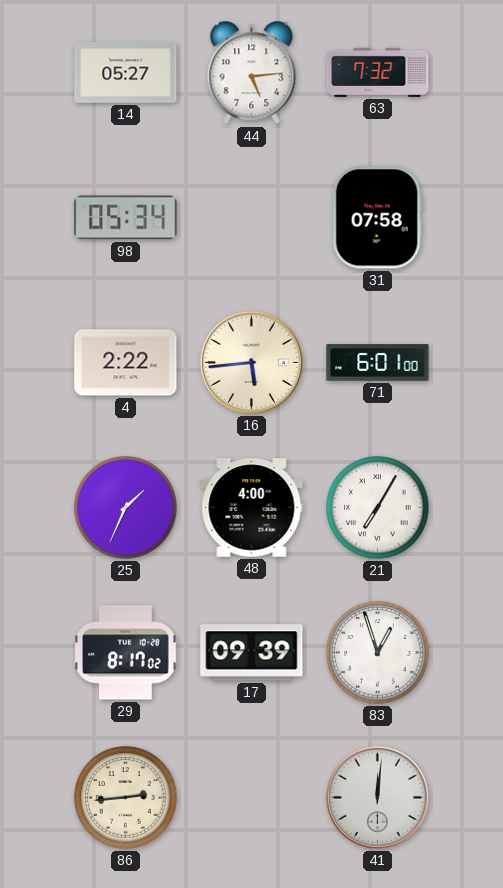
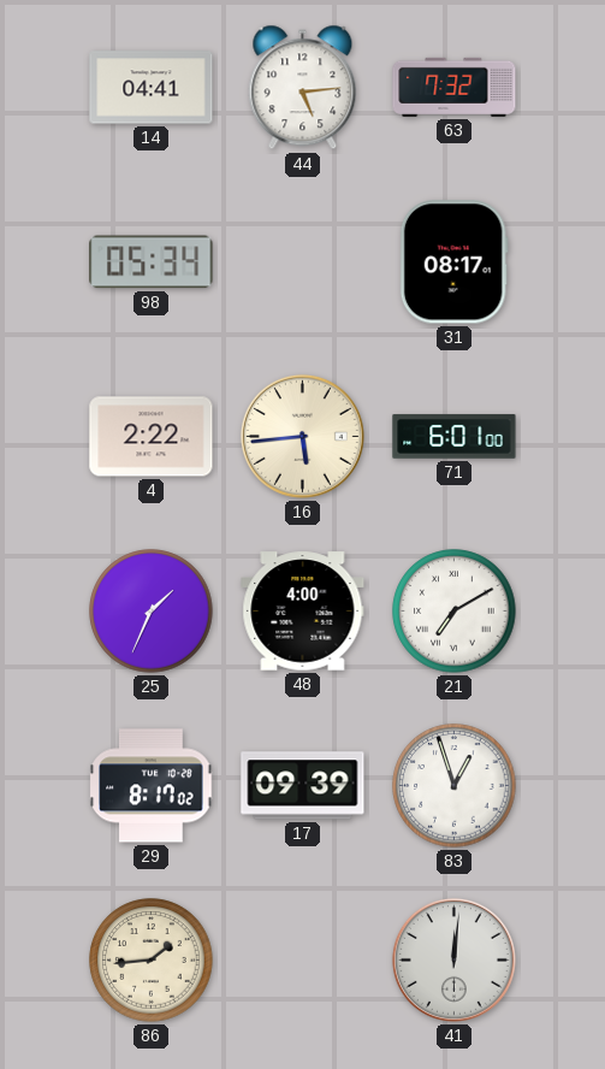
14: 05:27 -> 04:41
31: 07:58 -> 08:17
21: 7:05 -> 7:10
86: 2:44 -> 1:44
